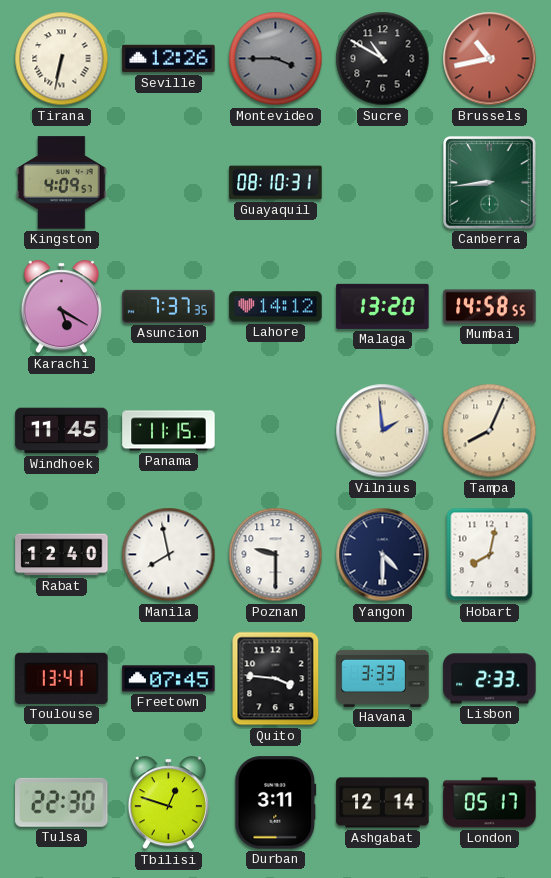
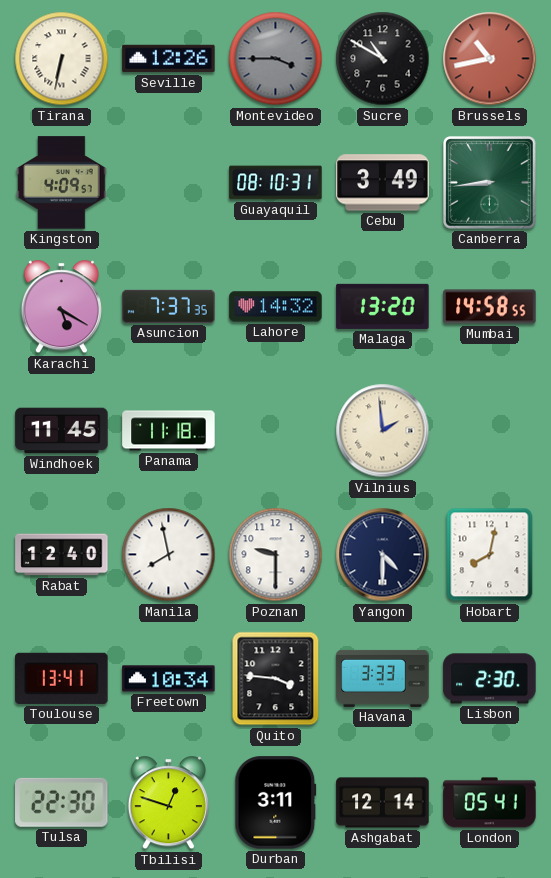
Cebu: none -> 3:49
Lahore: 14:12 -> 14:32
Panama: 11:15 -> 11:18
Tampa: 8:04 -> none
Freetown: 07:45 -> 10:34
Lisbon: 2:33 -> 2:30
London: 05:17 -> 05:41
